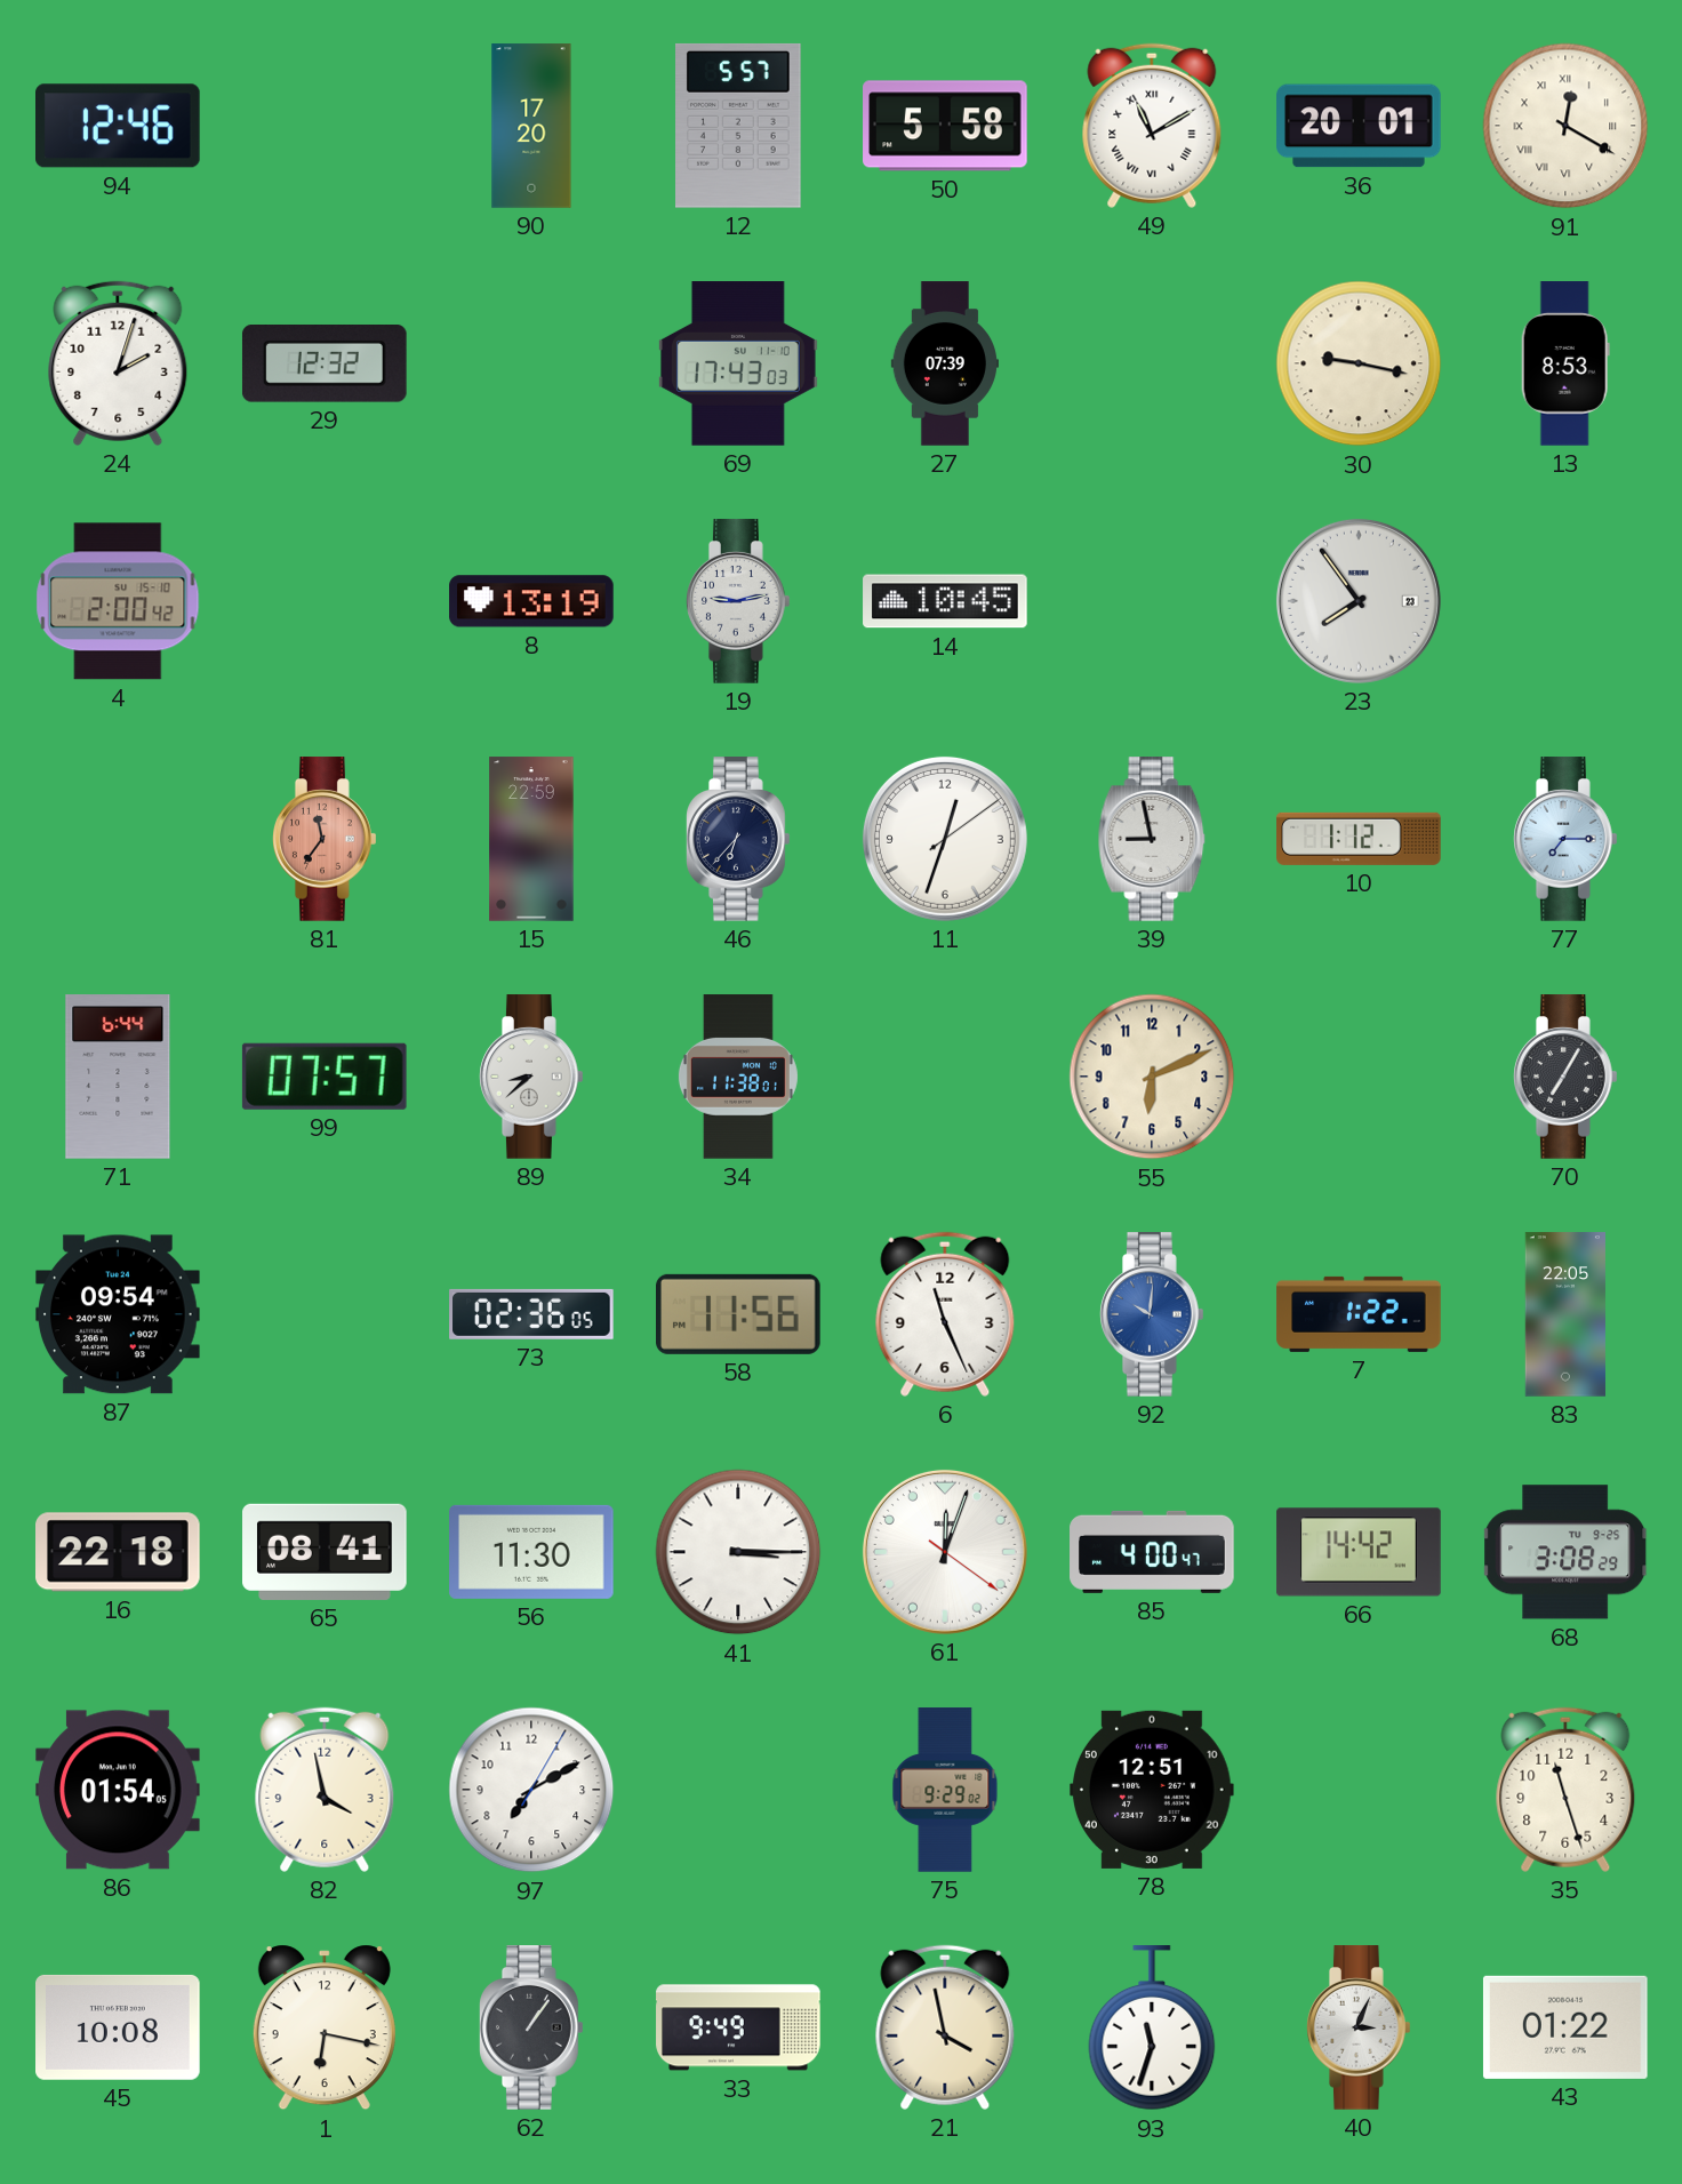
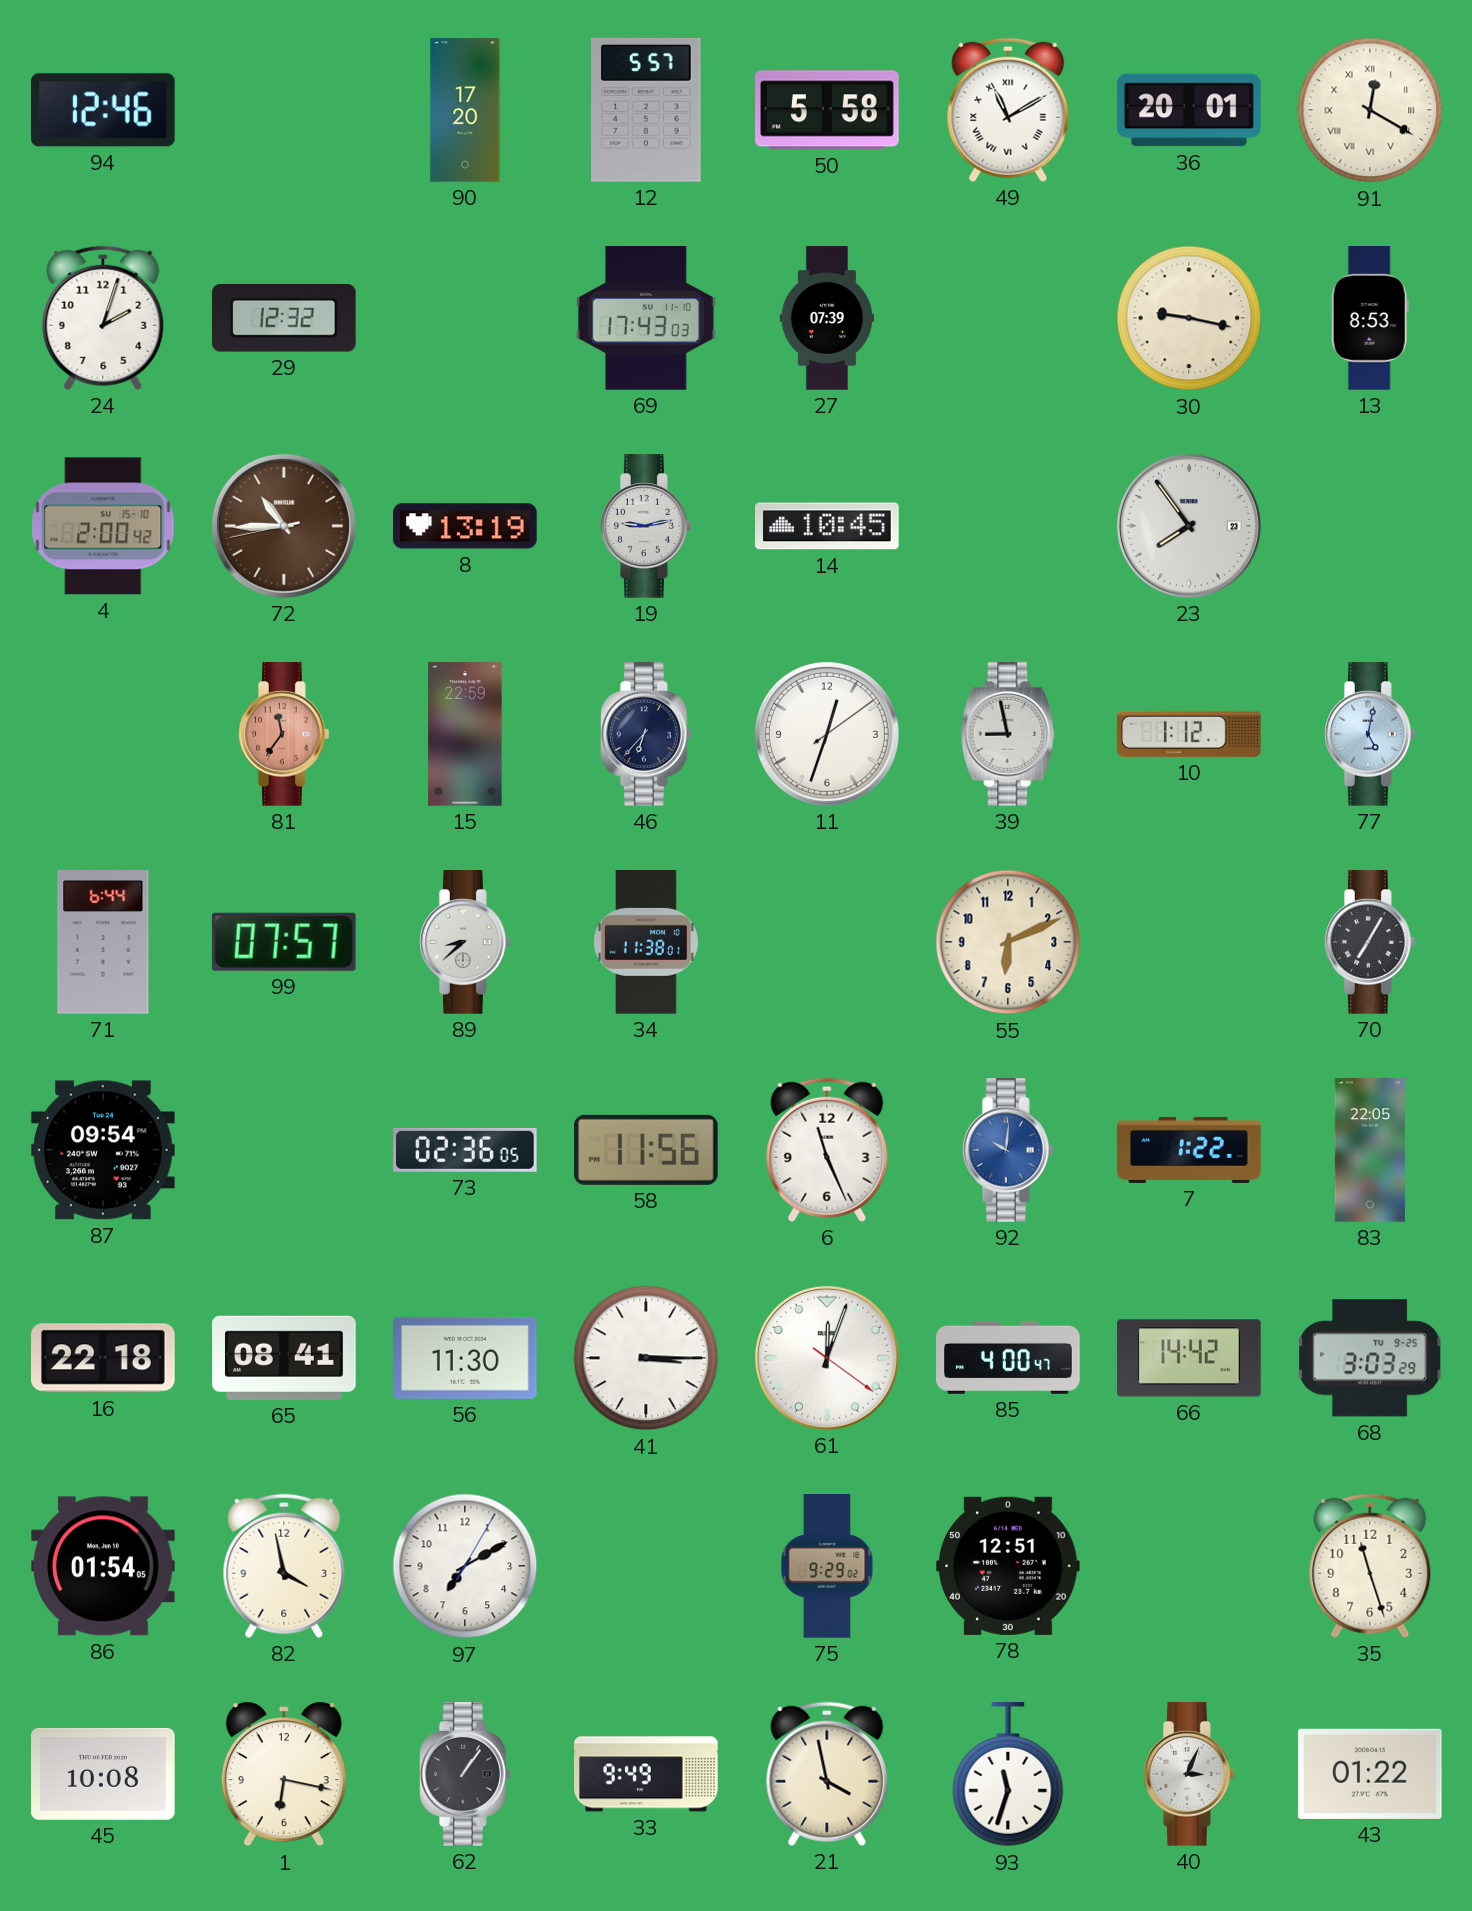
72: none -> 10:44
77: 7:15 -> 5:02
68: 3:08 -> 3:03
